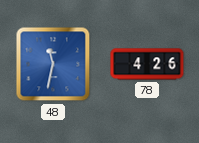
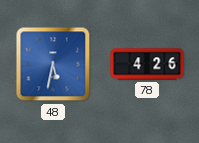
48: 11:32 -> 5:32
